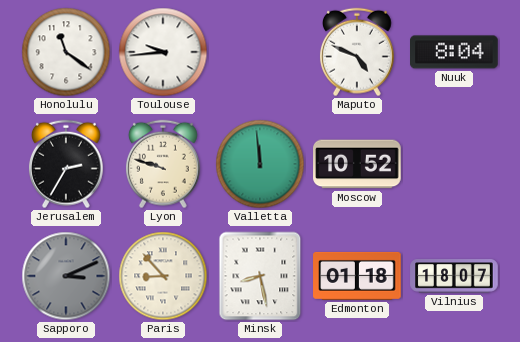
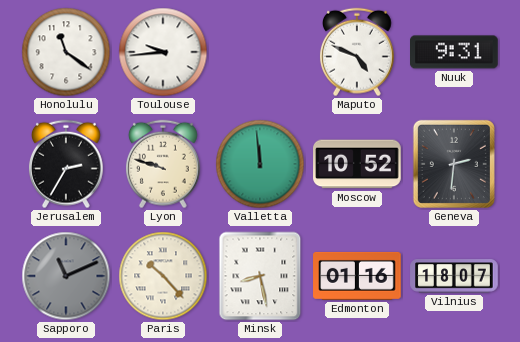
Nuuk: 8:04 -> 9:31
Geneva: none -> 2:31
Sapporo: 3:11 -> 11:11
Paris: 8:53 -> 10:23
Edmonton: 01:18 -> 01:16
